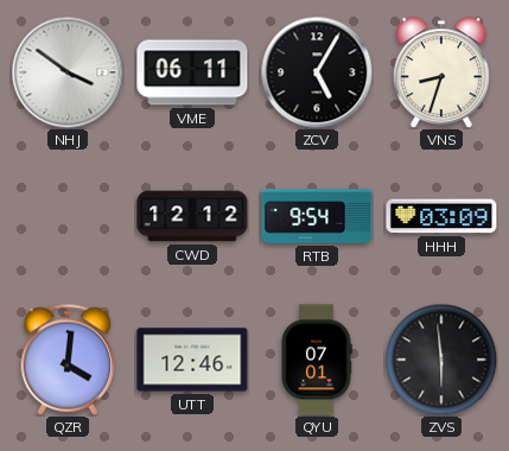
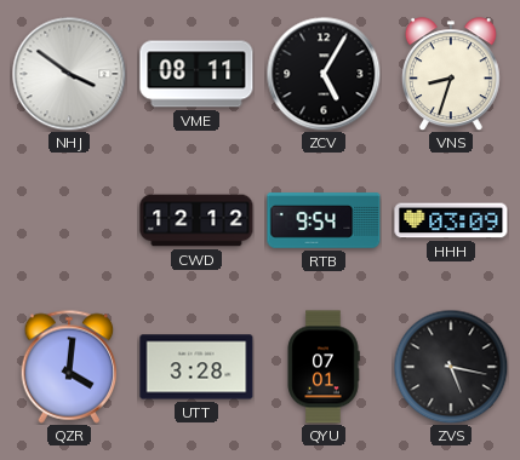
VME: 06:11 -> 08:11
UTT: 12:46 -> 3:28
ZVS: 5:59 -> 5:17
